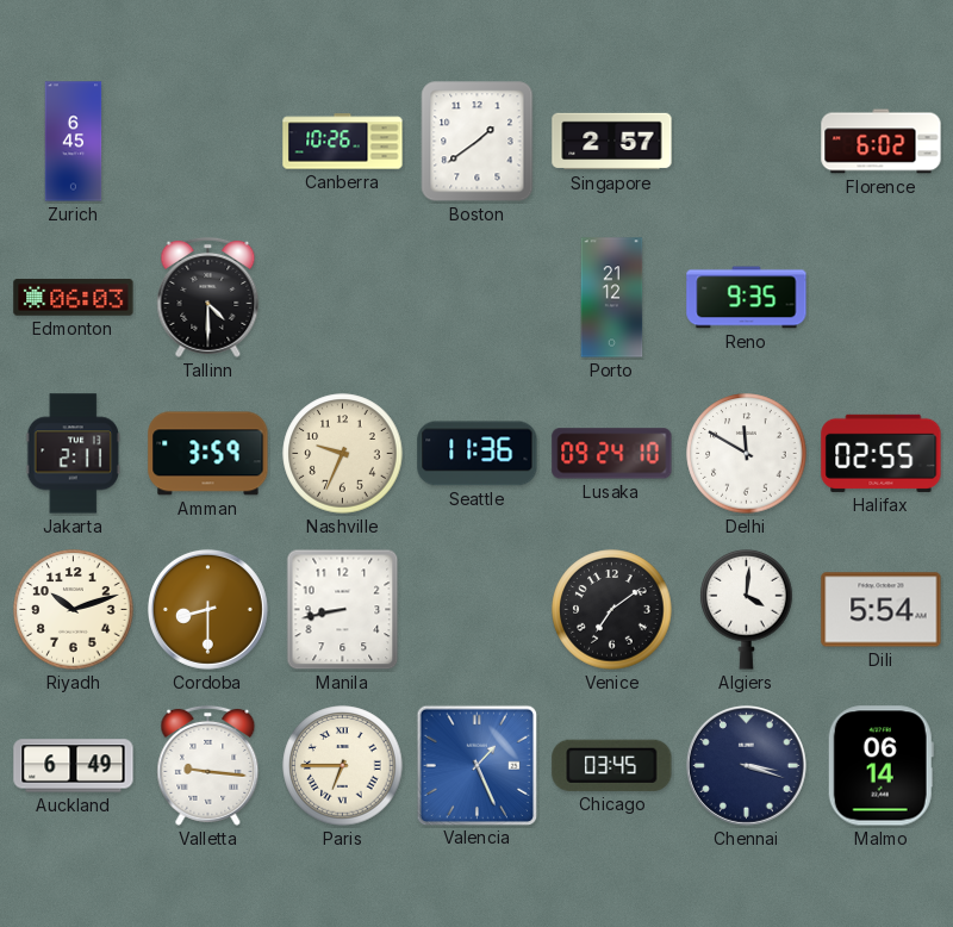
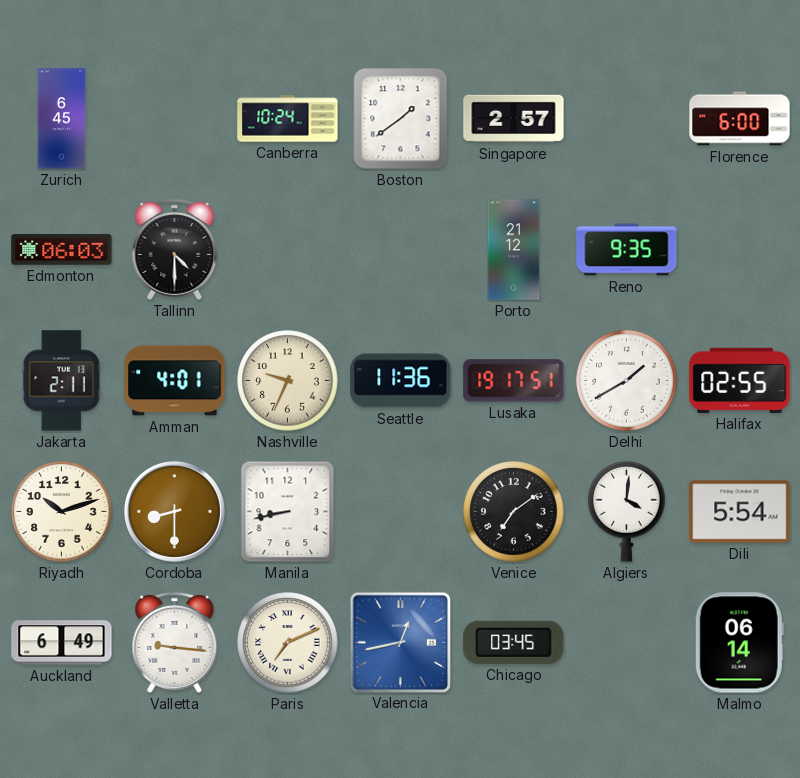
Canberra: 10:26 -> 10:24
Florence: 6:02 -> 6:00
Amman: 3:59 -> 4:01
Lusaka: 09:24 -> 19:17
Delhi: 11:50 -> 1:40
Paris: 6:45 -> 7:11
Valencia: 1:26 -> 12:43
Chennai: 3:18 -> none
